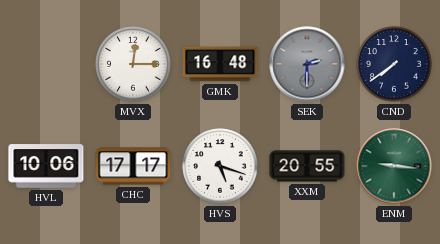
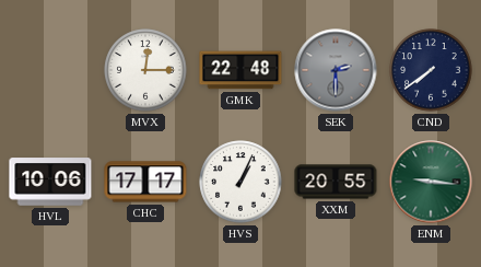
GMK: 16:48 -> 22:48
HVS: 5:18 -> 1:04
